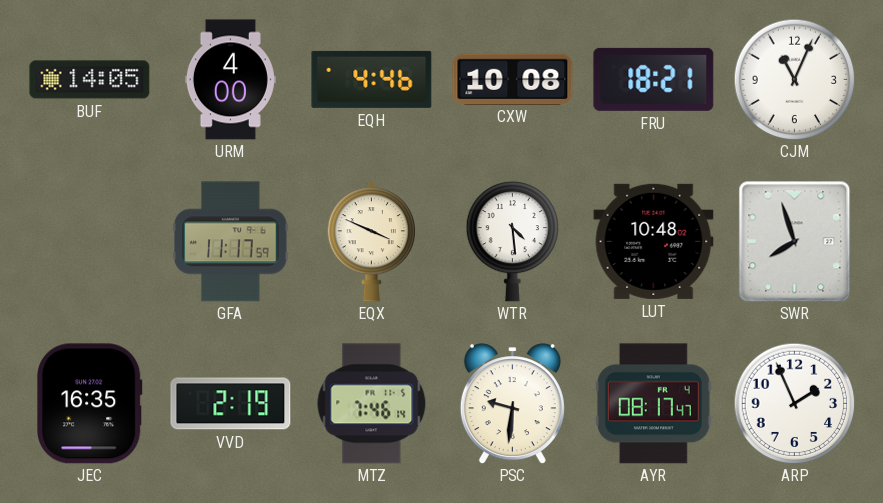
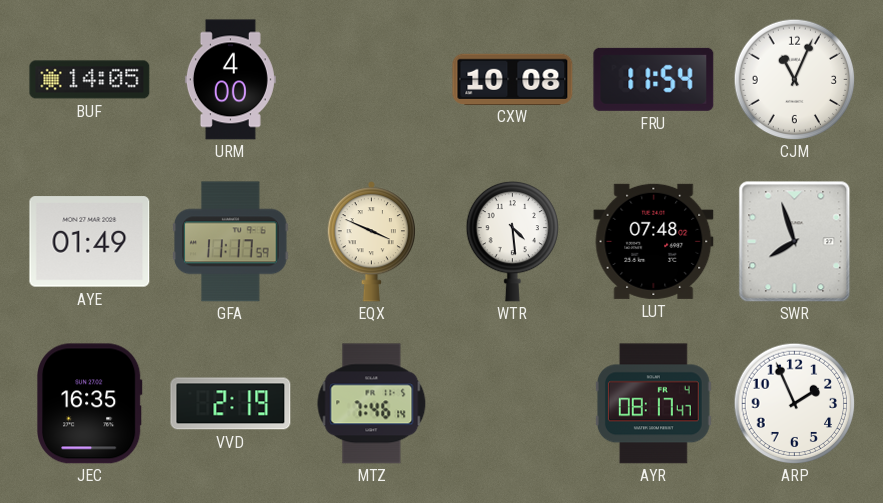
EQH: 4:46 -> none
FRU: 18:21 -> 11:54
AYE: none -> 01:49
LUT: 10:48 -> 07:48
PSC: 9:31 -> none
